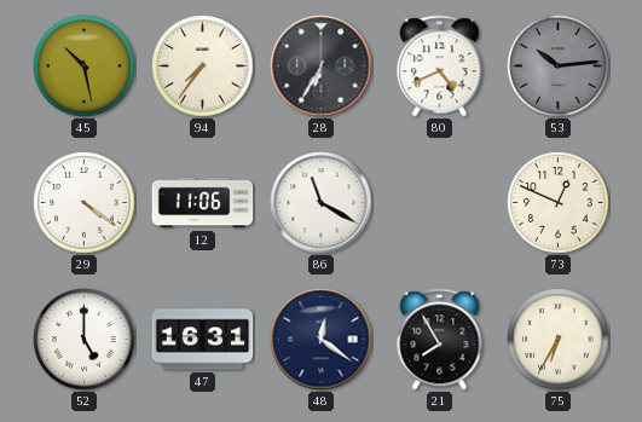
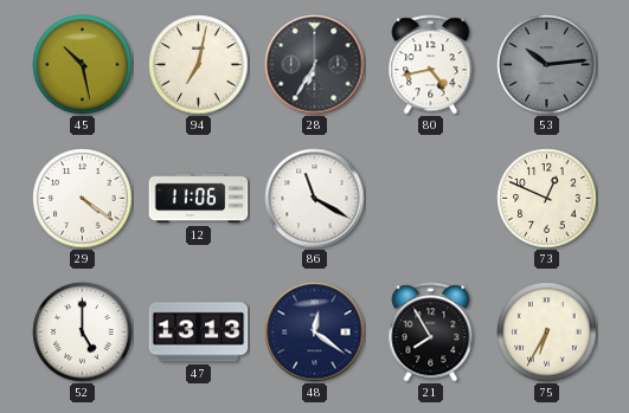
94: 7:36 -> 7:02
80: 4:41 -> 4:43
47: 16:31 -> 13:13
